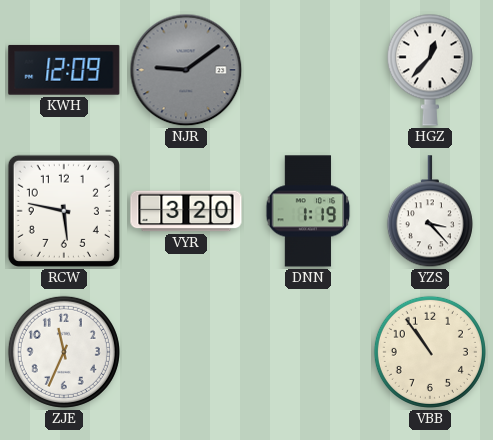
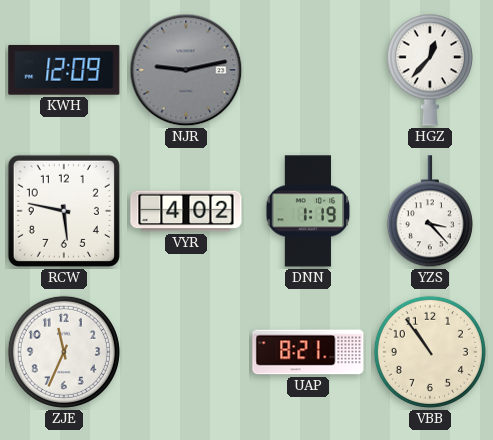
NJR: 9:09 -> 9:13
VYR: 3:20 -> 4:02
UAP: none -> 8:21
